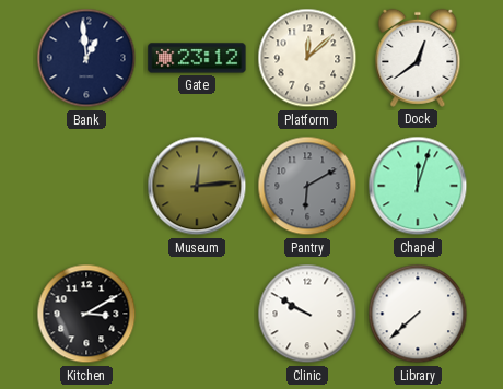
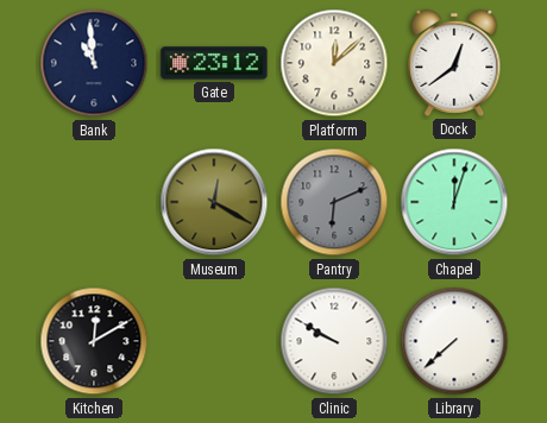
Bank: 12:59 -> 10:59
Museum: 12:14 -> 12:20
Pantry: 6:10 -> 6:11
Kitchen: 3:10 -> 12:10
